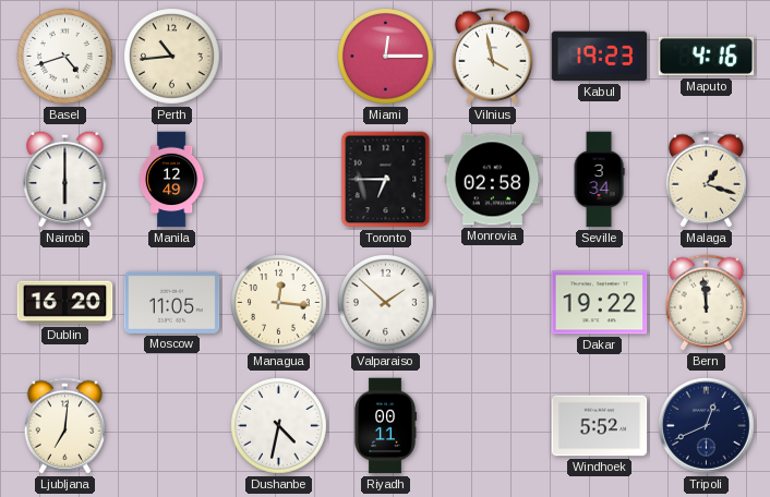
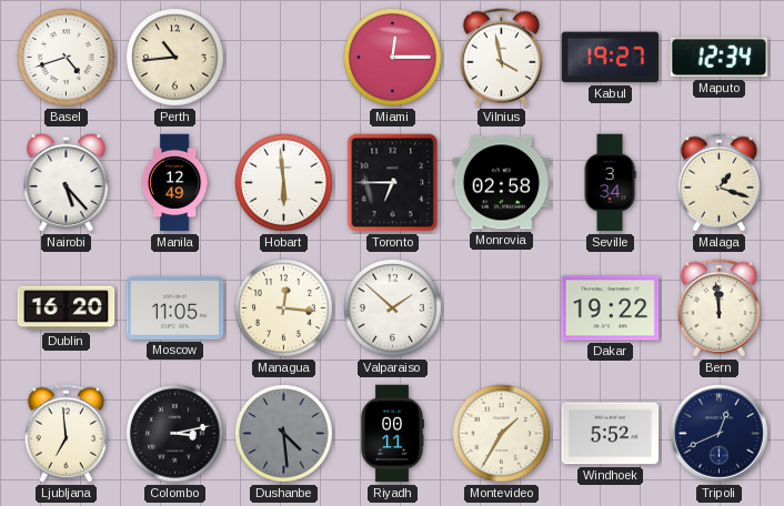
Kabul: 19:23 -> 19:27
Maputo: 4:16 -> 12:34
Nairobi: 6:00 -> 5:23
Hobart: none -> 5:59
Ljubljana: 7:01 -> 6:59
Colombo: none -> 3:13
Dushanbe: 4:32 -> 4:29
Dushanbe dial: white -> grey
Montevideo: none -> 1:35
